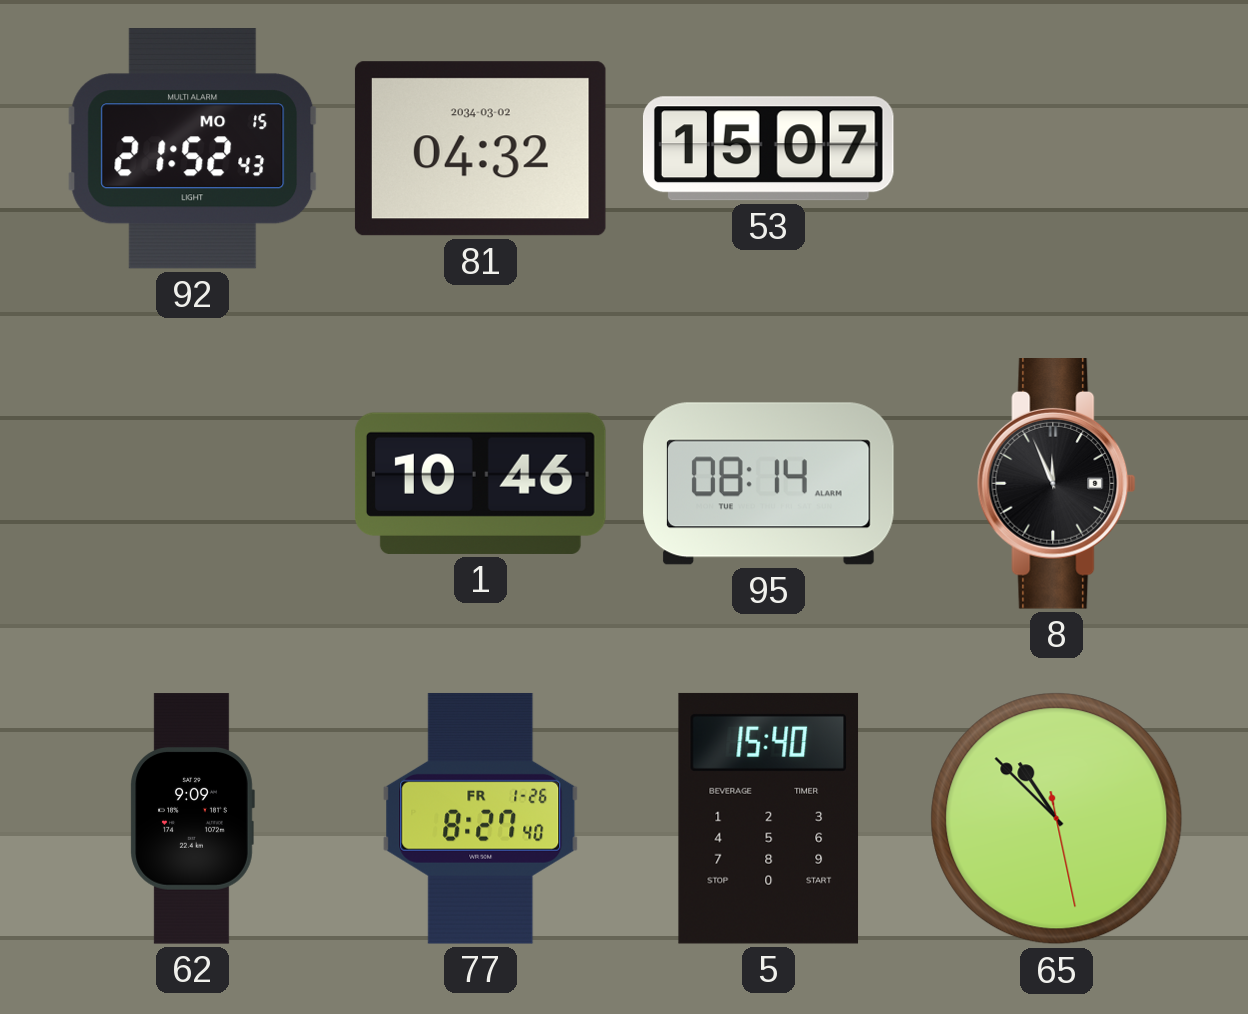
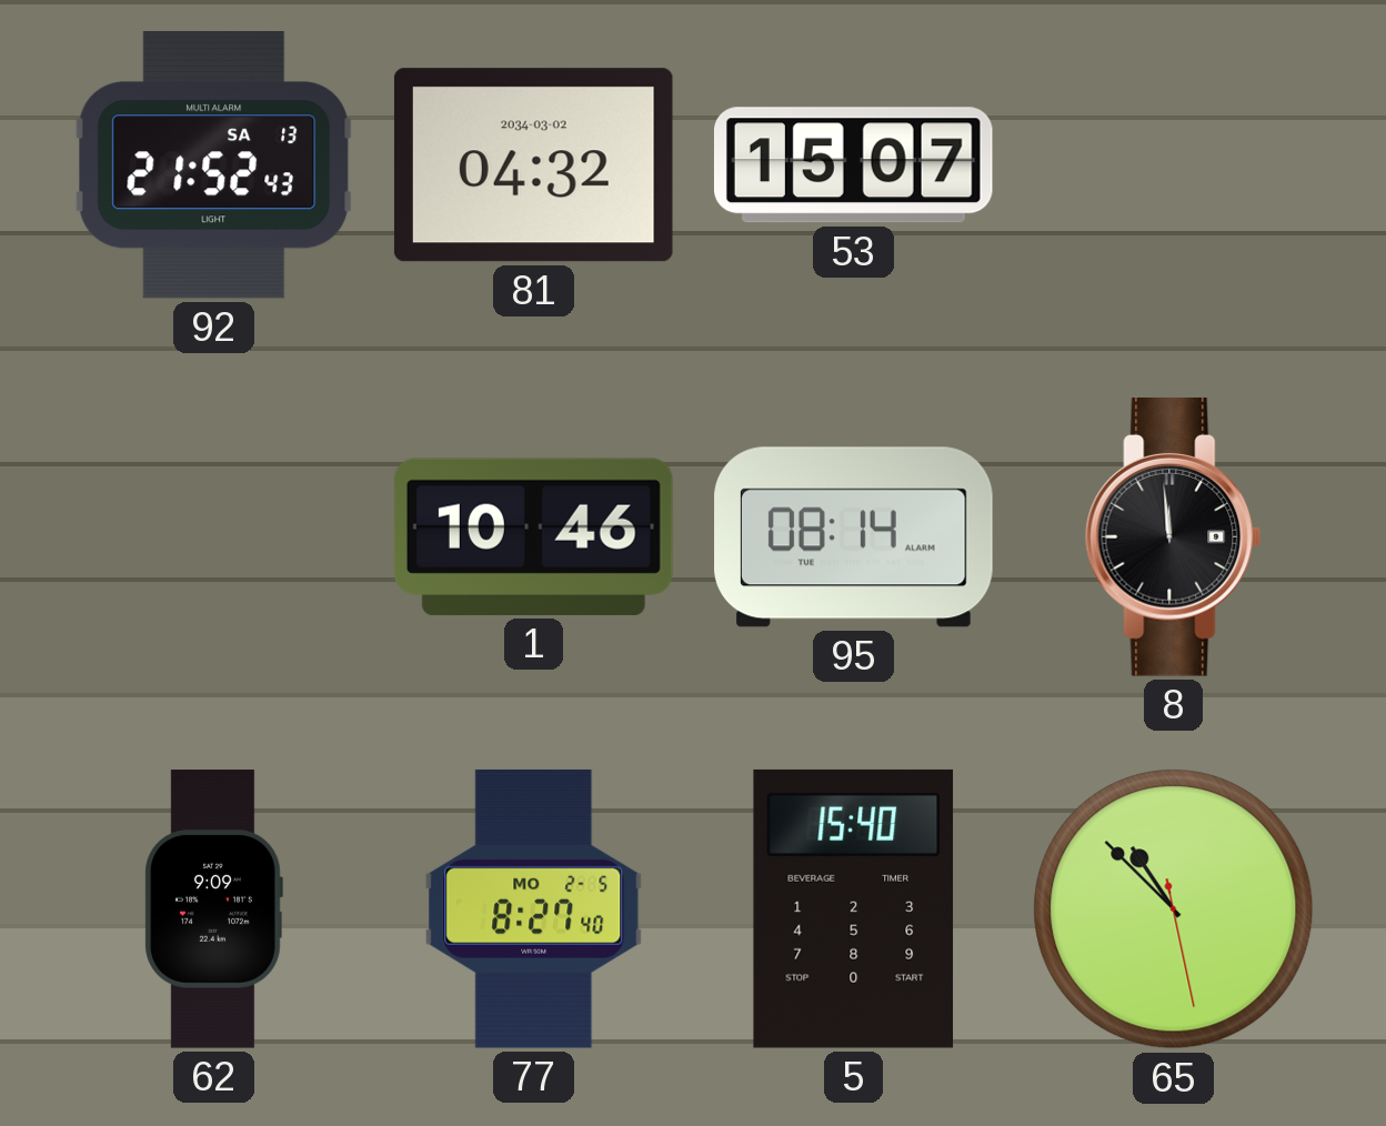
92 date: MO 15 -> SA 13
8: 11:56 -> 11:59
77 date: FR 1-26 -> MO 2-5
